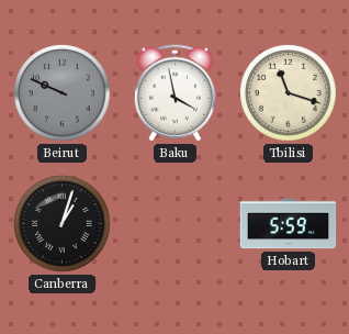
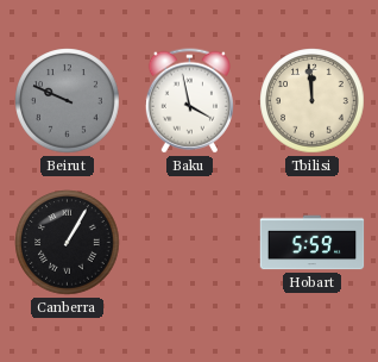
Tbilisi: 11:18 -> 11:59
Canberra: 1:03 -> 1:05
